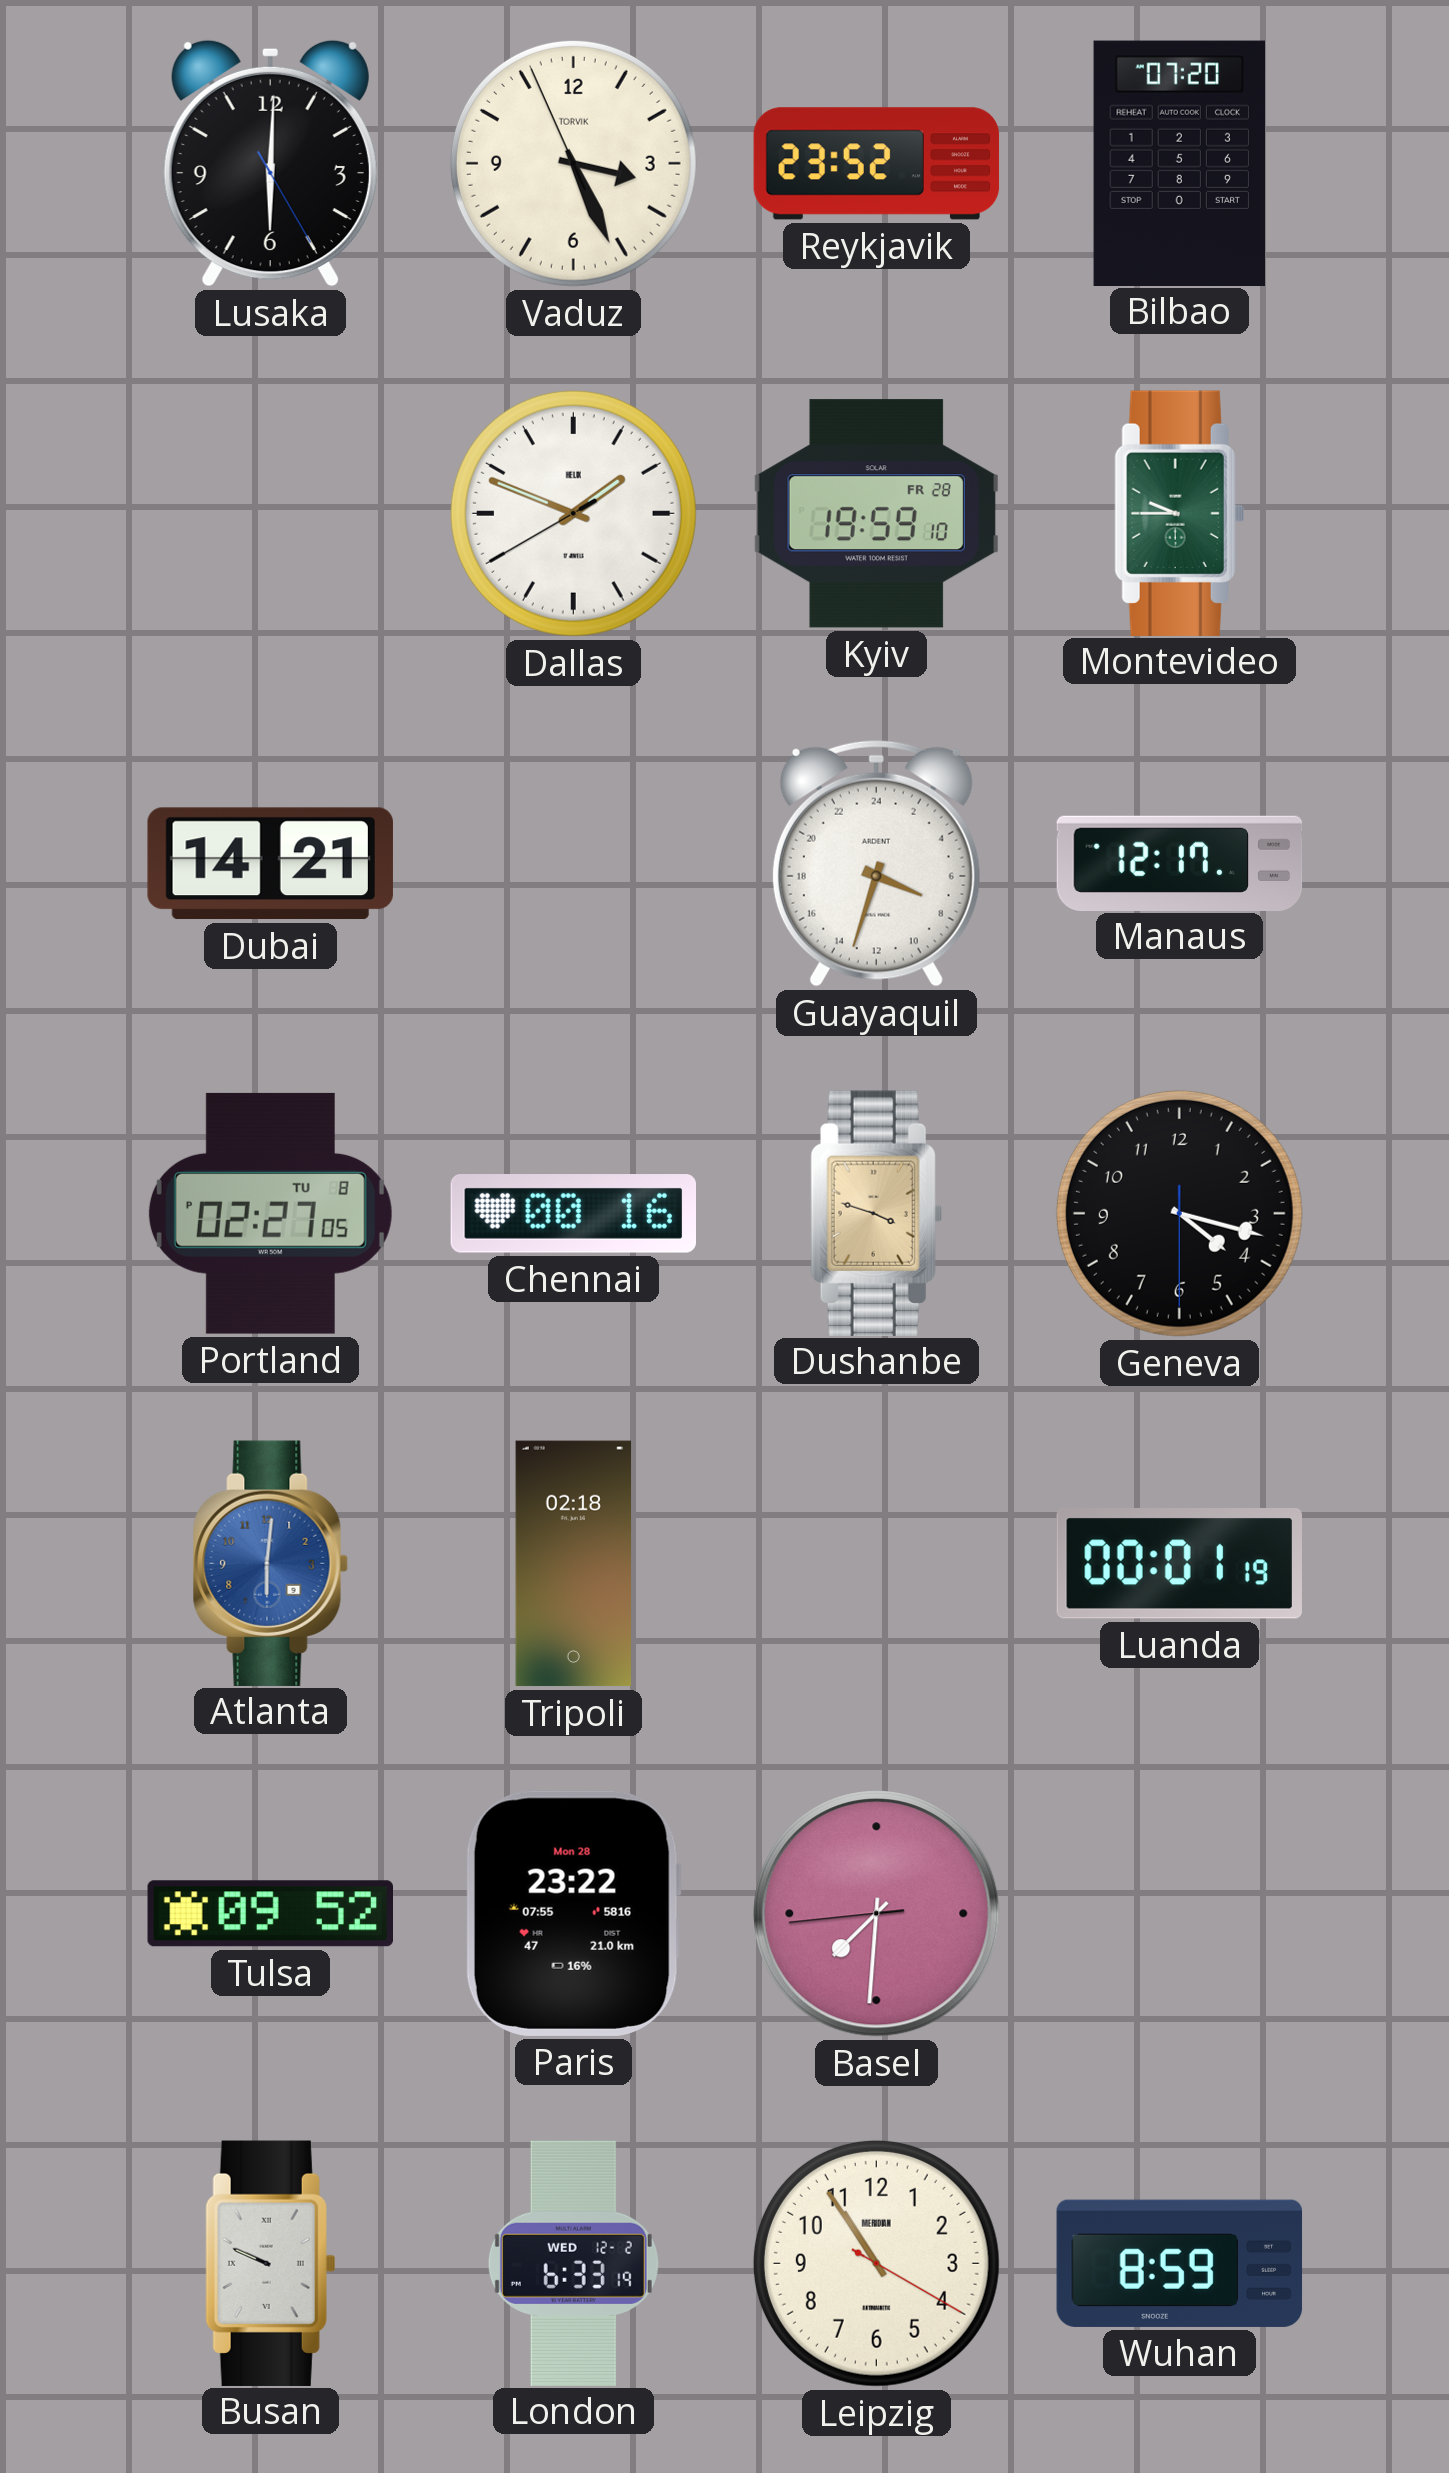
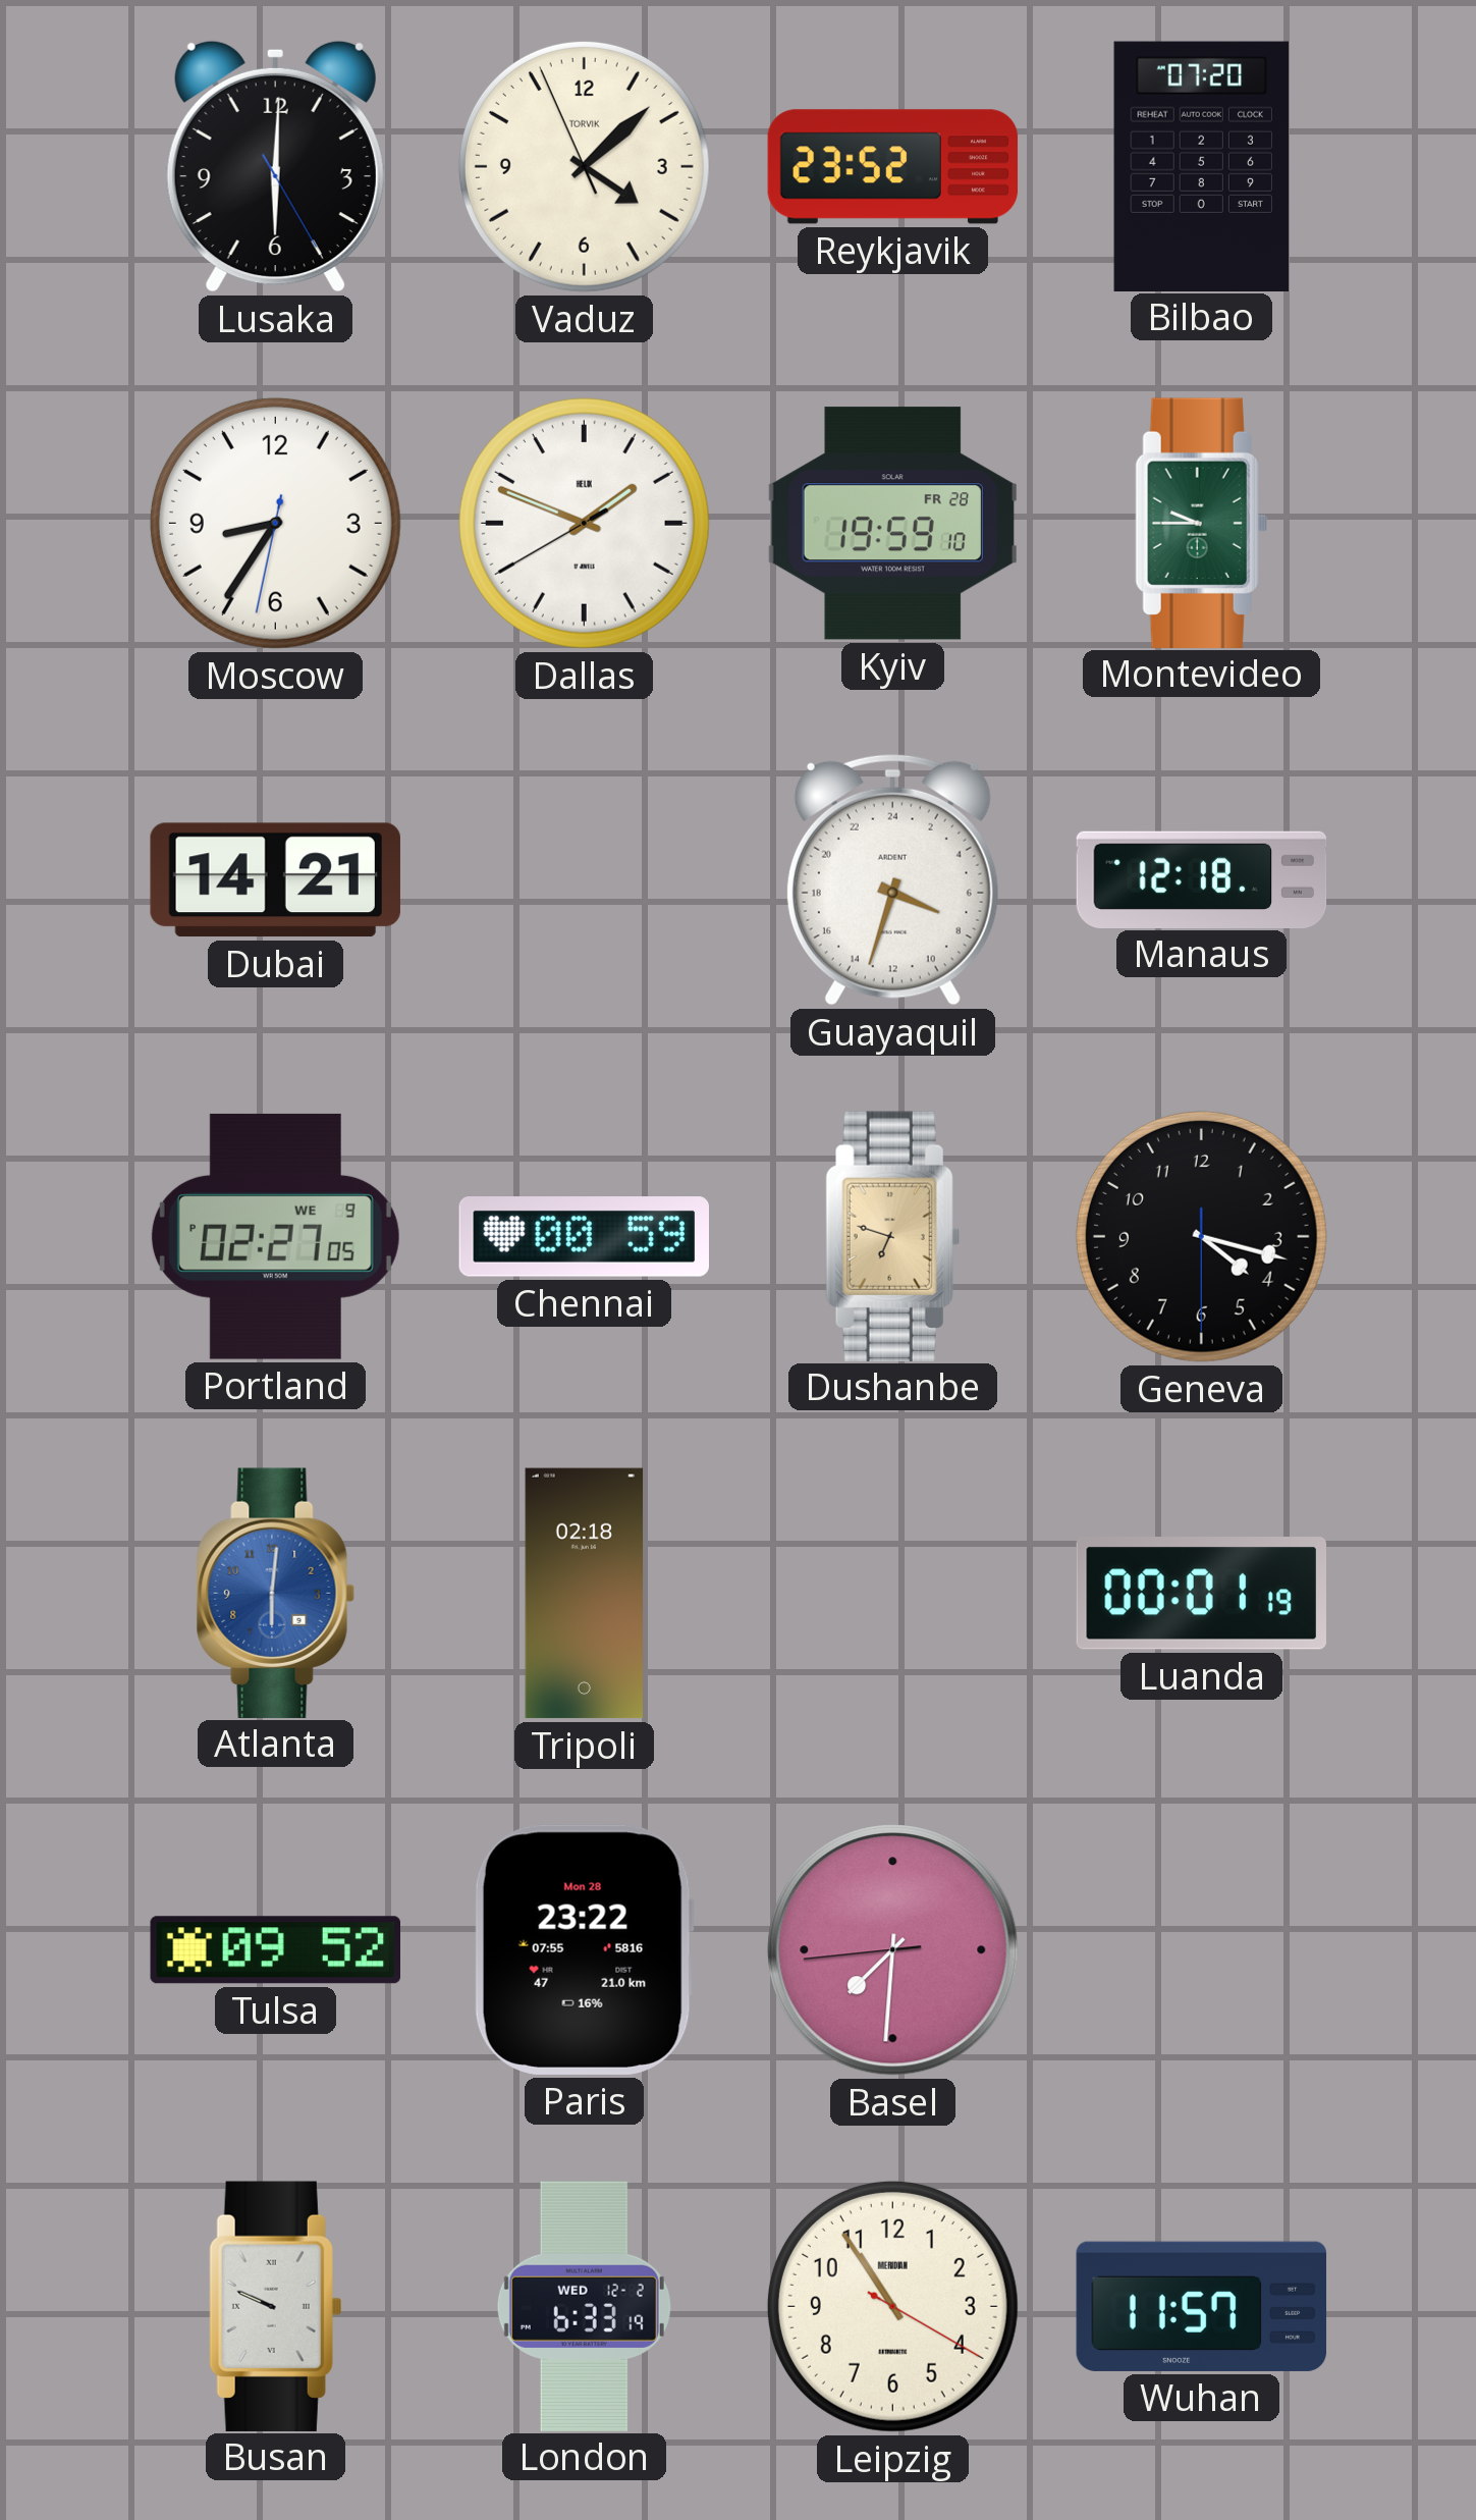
Vaduz: 3:25 -> 4:07
Moscow: none -> 8:35
Manaus: 12:17 -> 12:18
Portland date: TU 8 -> WE 9
Chennai: 00:16 -> 00:59
Dushanbe: 3:48 -> 6:48
Wuhan: 8:59 -> 11:57
